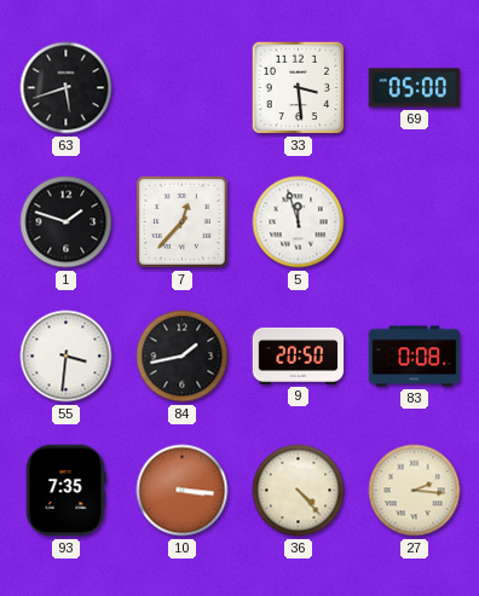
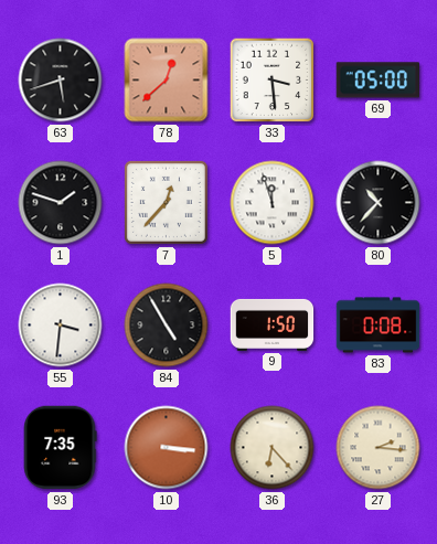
78: none -> 12:38
80: none -> 10:37
84: 1:43 -> 4:55
9: 20:50 -> 1:50
36: 4:23 -> 6:23
